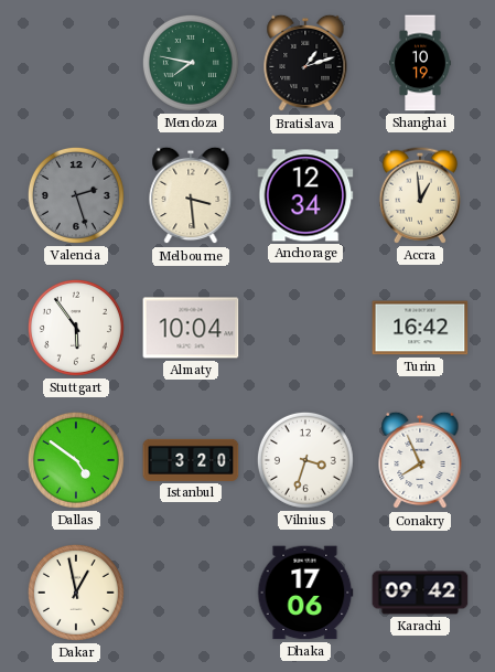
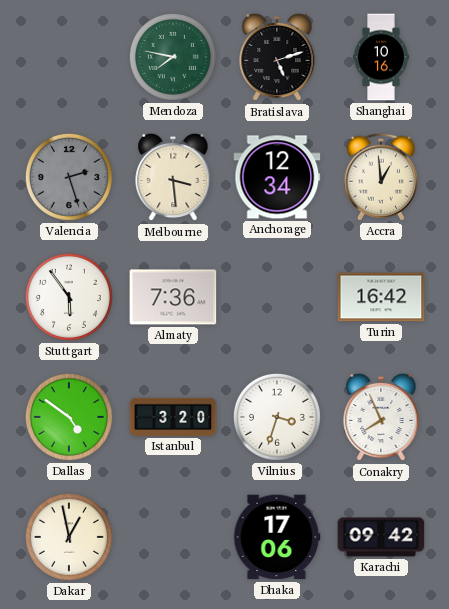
Bratislava: 1:12 -> 5:12
Shanghai: 10:19 -> 10:16
Almaty: 10:04 -> 7:36
